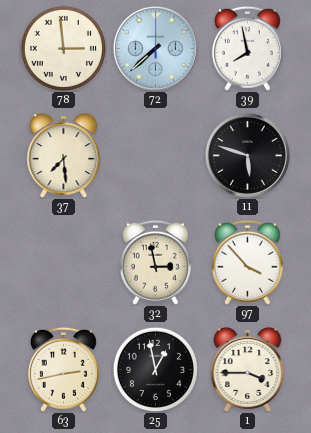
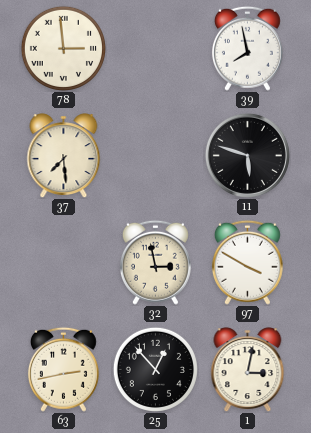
72: 7:38 -> none
97: 3:53 -> 3:50
25: 12:58 -> 12:53
1: 3:45 -> 3:02
